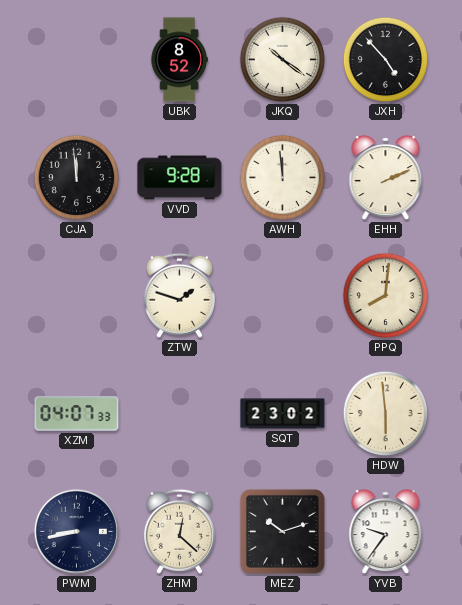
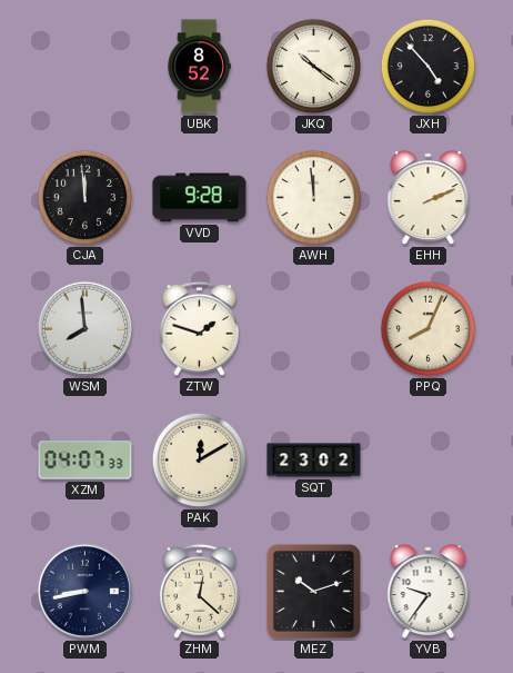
WSM: none -> 7:59
PPQ: 8:01 -> 8:04
PAK: none -> 12:10
HDW: 5:59 -> none
